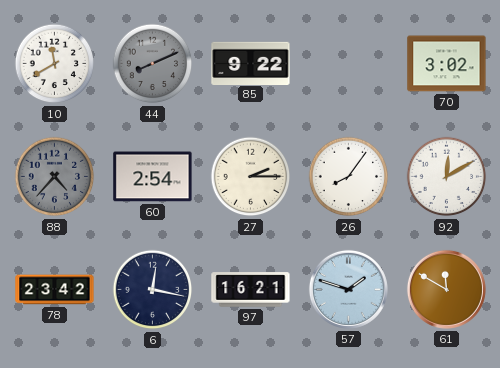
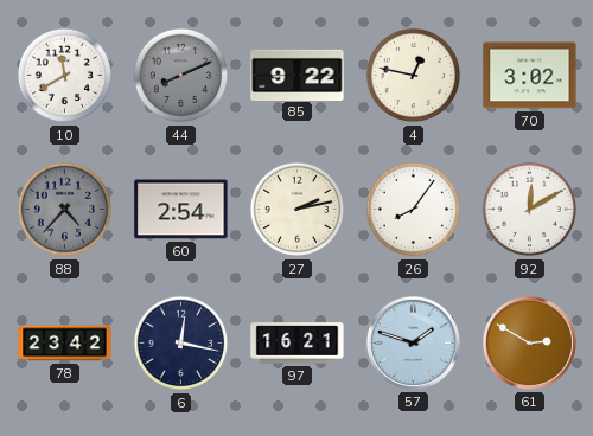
4: none -> 12:47
27: 2:15 -> 2:13
61: 11:50 -> 2:50
